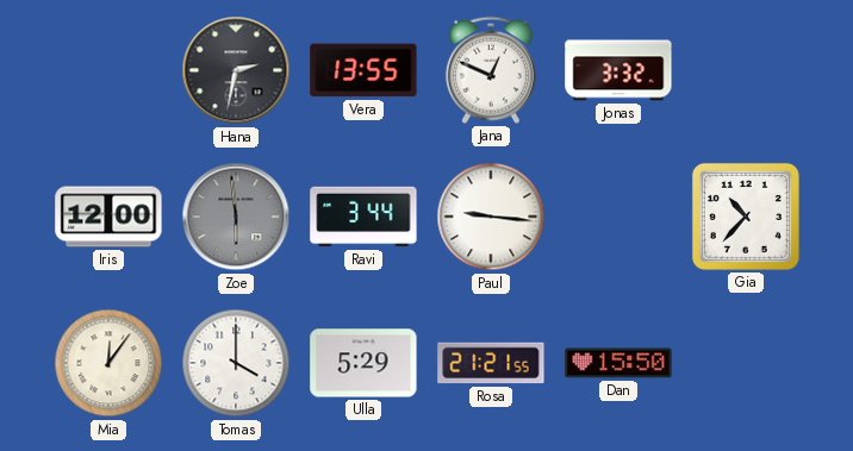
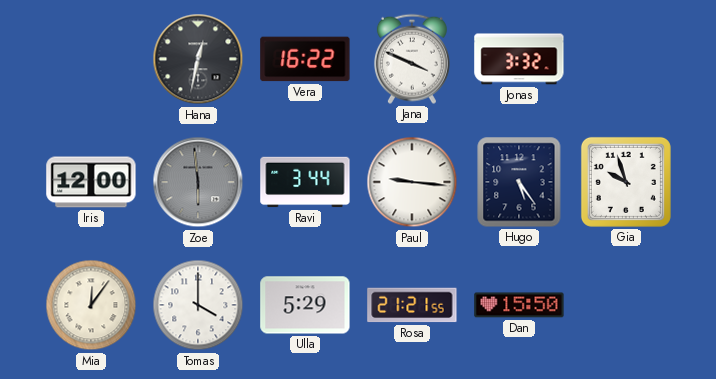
Hana: 2:32 -> 12:32
Vera: 13:55 -> 16:22
Jana: 12:49 -> 3:49
Hugo: none -> 5:24
Gia: 10:37 -> 9:57
